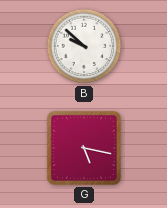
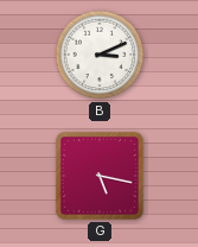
B: 9:52 -> 3:11
